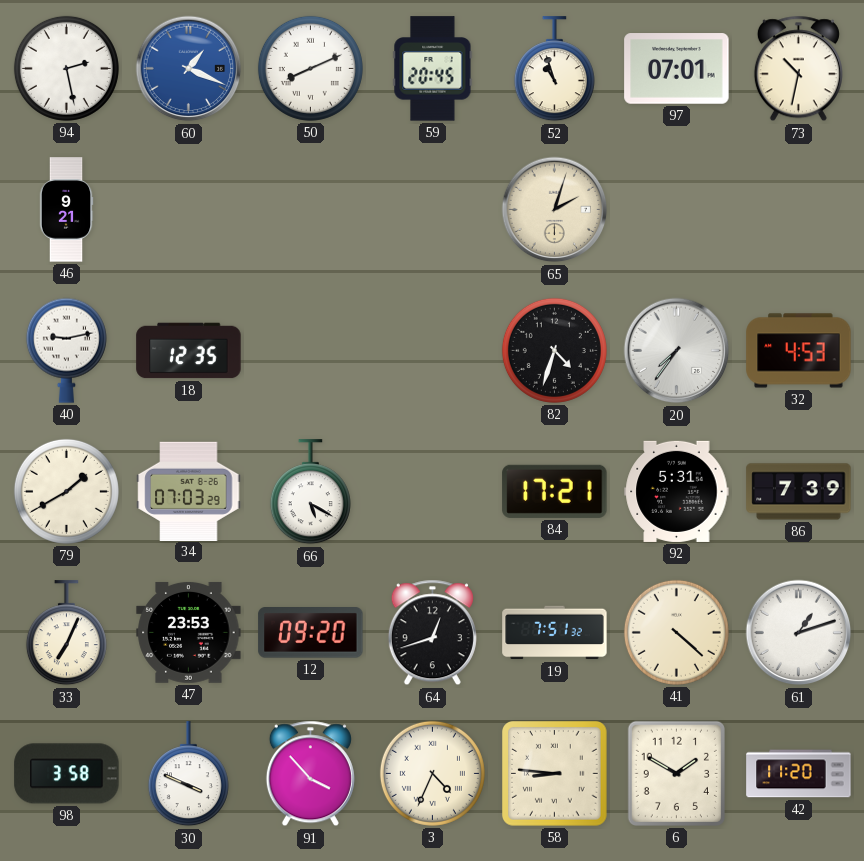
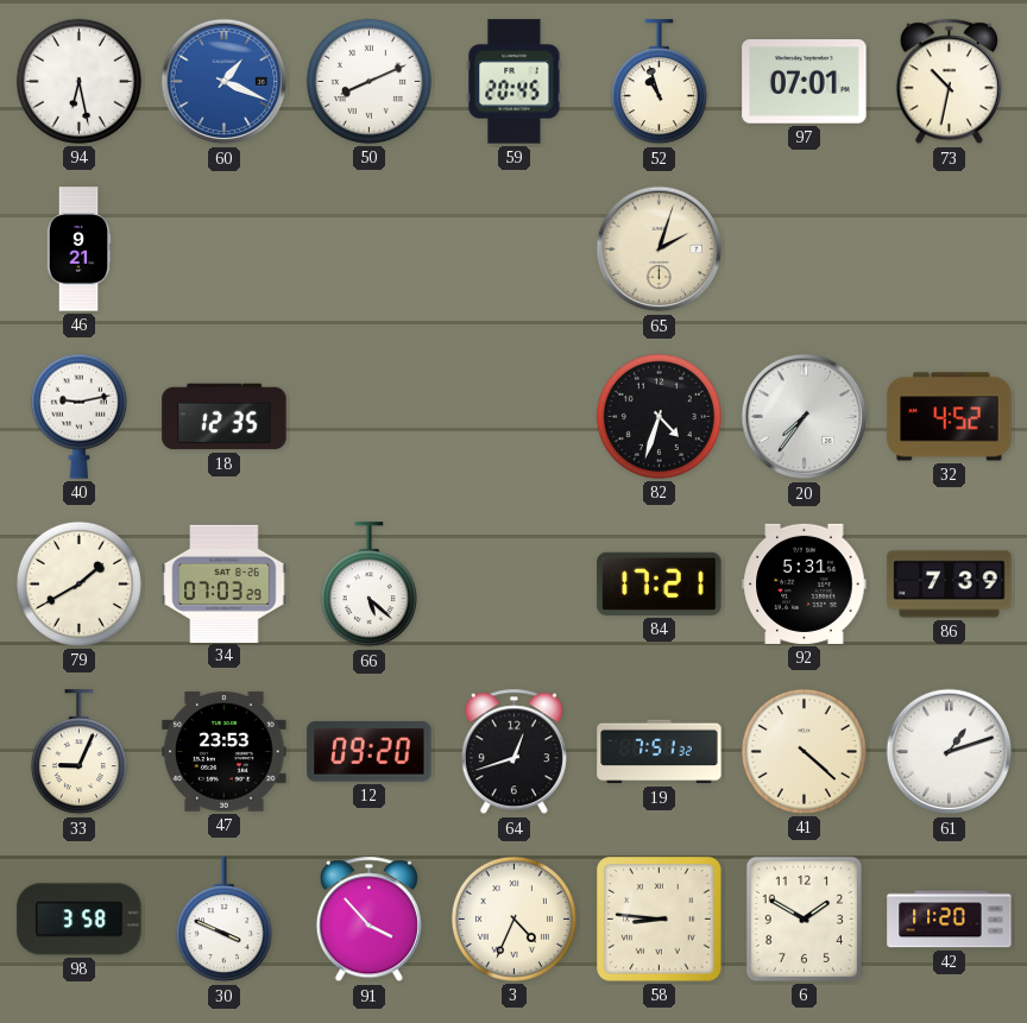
94: 2:28 -> 6:28
32: 4:53 -> 4:52
66: 5:20 -> 5:22
33: 7:04 -> 9:04
